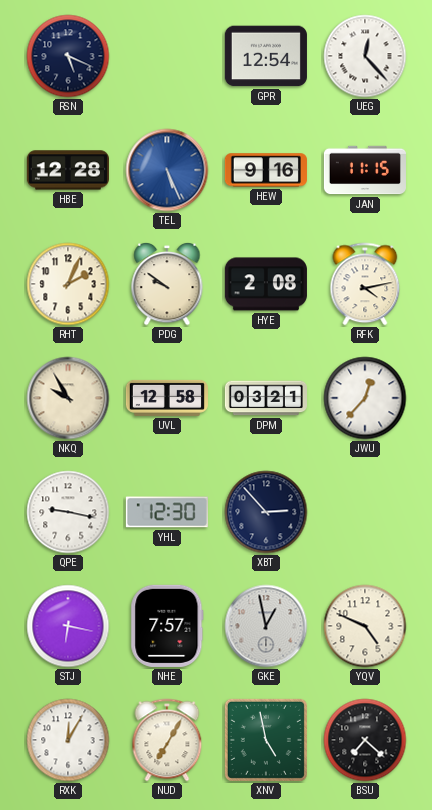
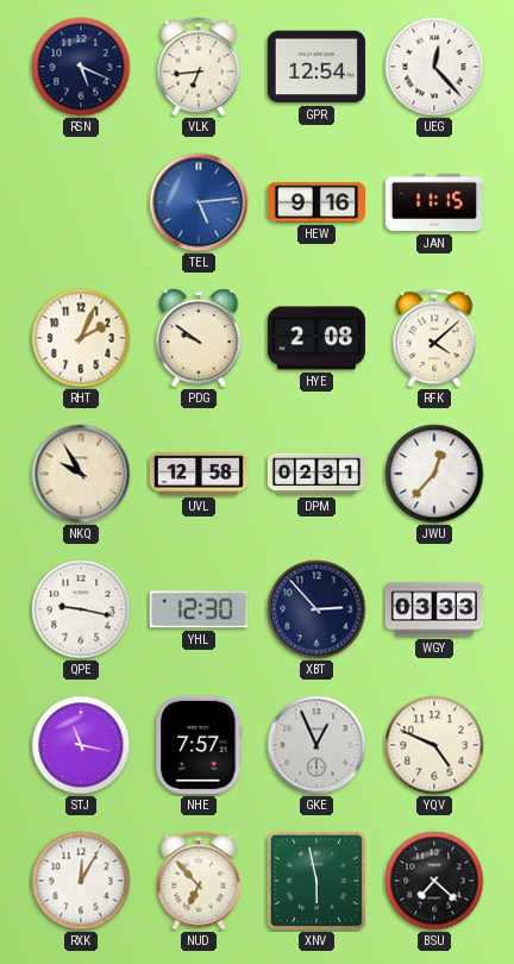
VLK: none -> 6:44
HBE: 12:28 -> none
TEL: 5:26 -> 5:14
RFK: 4:13 -> 4:08
DPM: 03:21 -> 02:31
WGY: none -> 03:33
STJ: 6:17 -> 11:17
GKE: 12:58 -> 12:56
NUD: 7:05 -> 6:53
XNV: 4:58 -> 5:58
